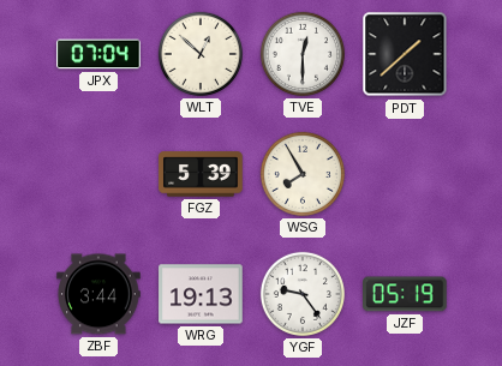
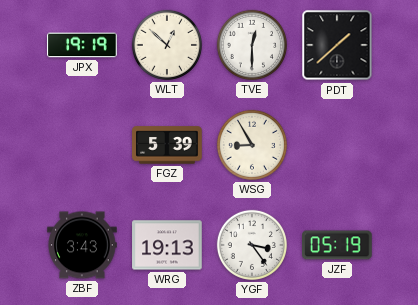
JPX: 07:04 -> 19:19
WSG: 7:55 -> 8:55
ZBF: 3:44 -> 3:43
YGF: 9:24 -> 3:24
